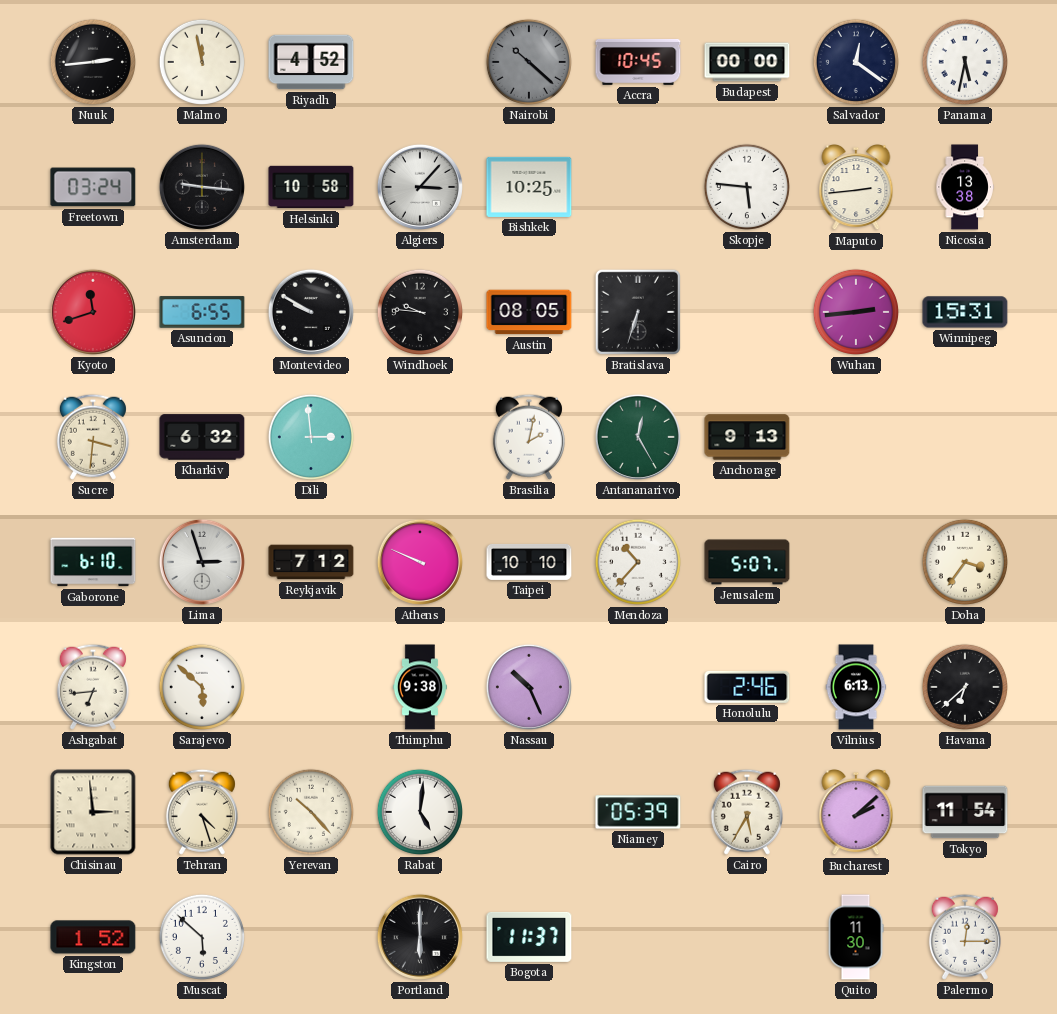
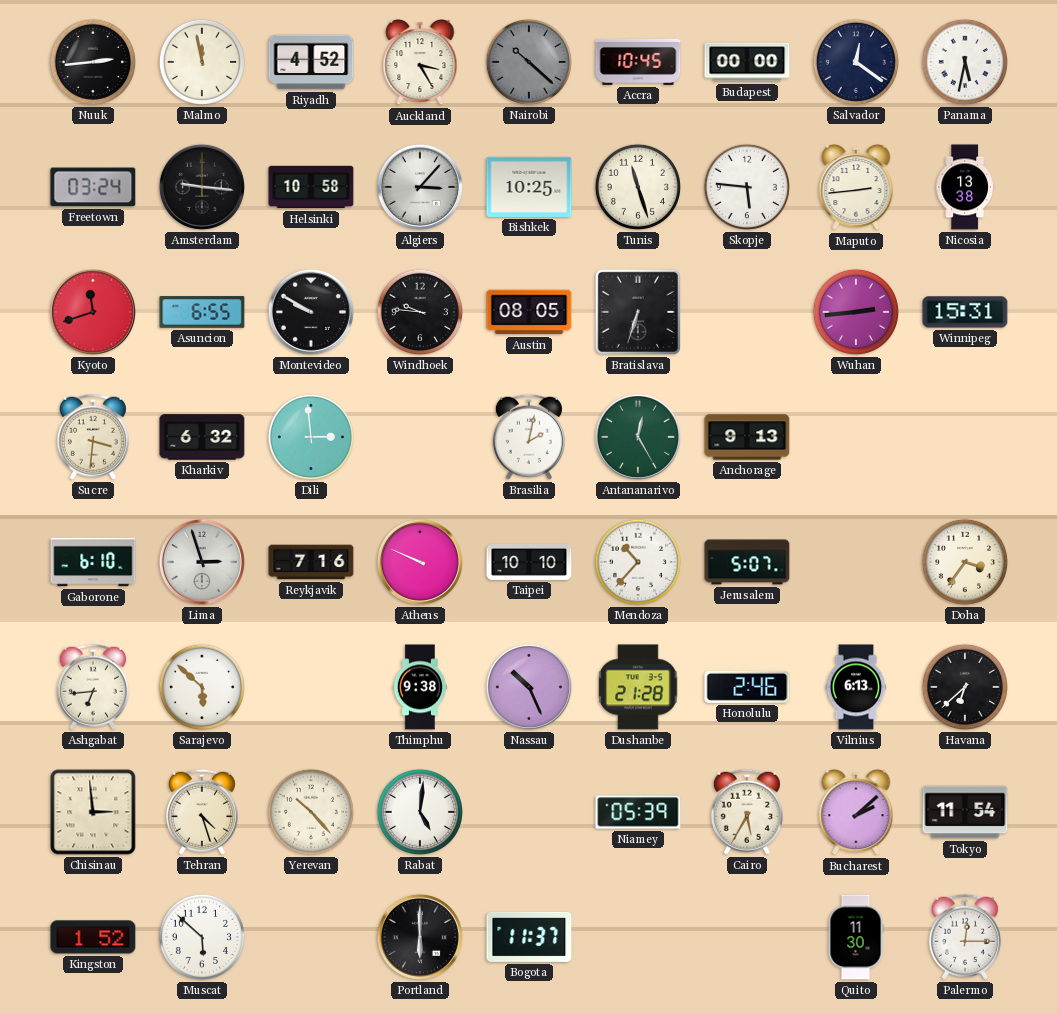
Auckland: none -> 3:25
Tunis: none -> 11:27
Reykjavik: 7:12 -> 7:16
Dushanbe: none -> 21:28
